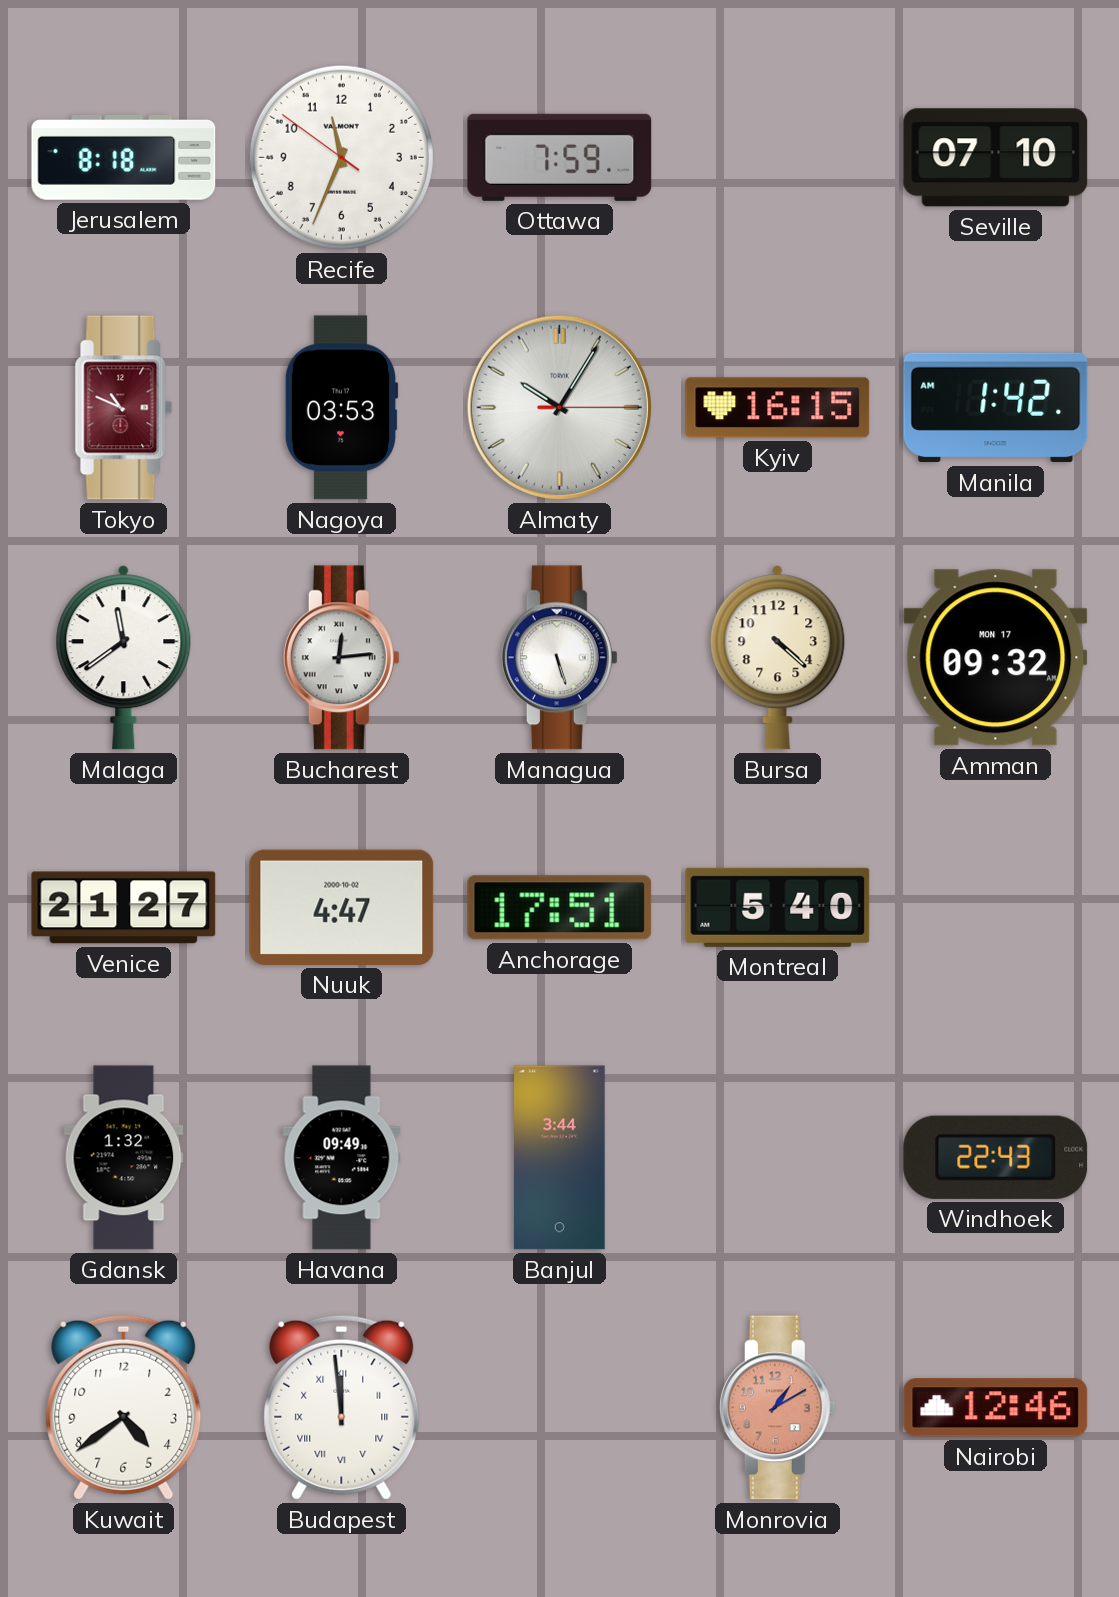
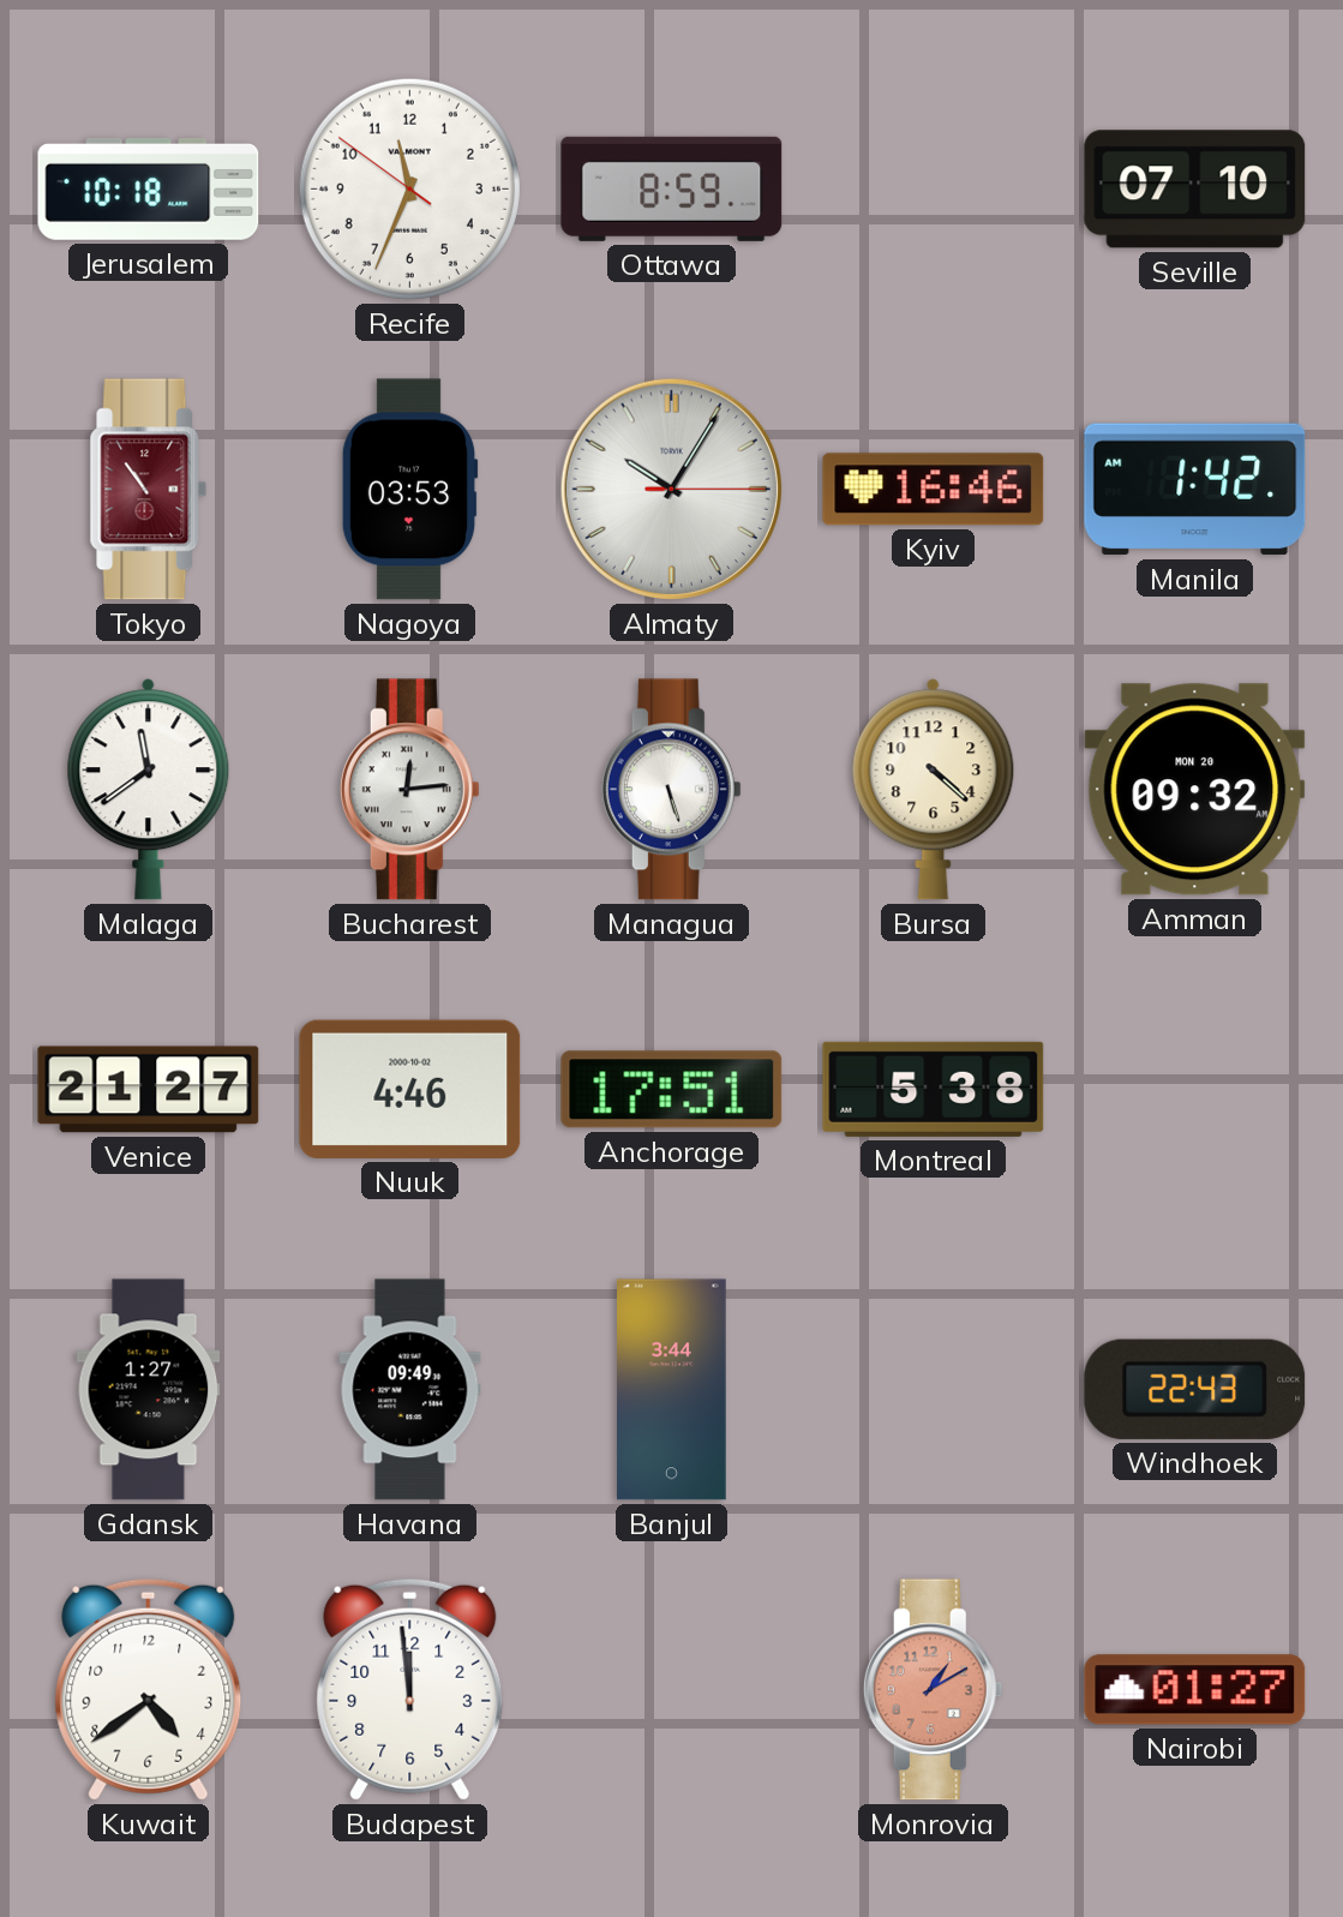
Jerusalem: 8:18 -> 10:18
Ottawa: 7:59 -> 8:59
Tokyo: 10:49 -> 10:54
Kyiv: 16:15 -> 16:46
Amman date: MON 17 -> MON 20
Nuuk: 4:47 -> 4:46
Montreal: 5:40 -> 5:38
Gdansk: 1:32 -> 1:27
Budapest numerals: Roman -> Arabic
Nairobi: 12:46 -> 01:27
